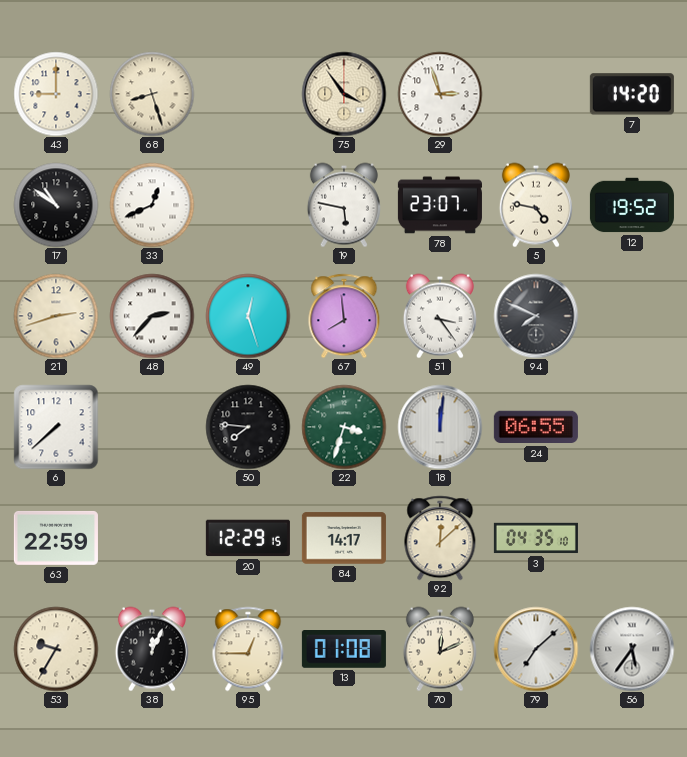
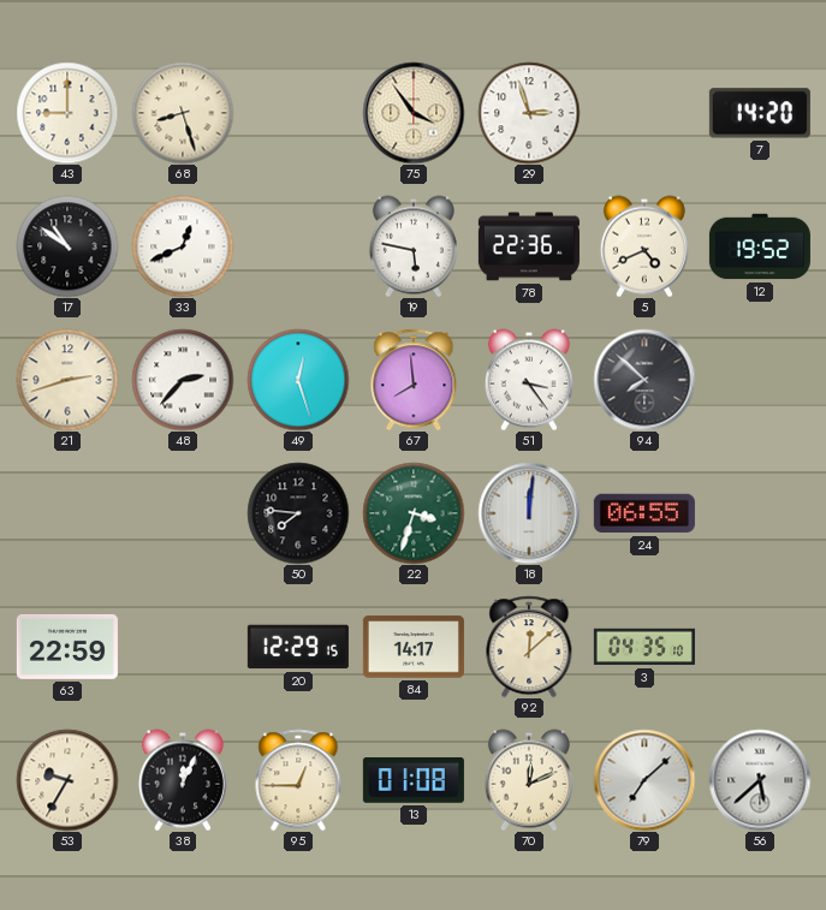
78: 23:07 -> 22:36
5: 4:47 -> 4:41
94: 7:49 -> 7:52
6: 7:38 -> none
56: 5:36 -> 5:38
